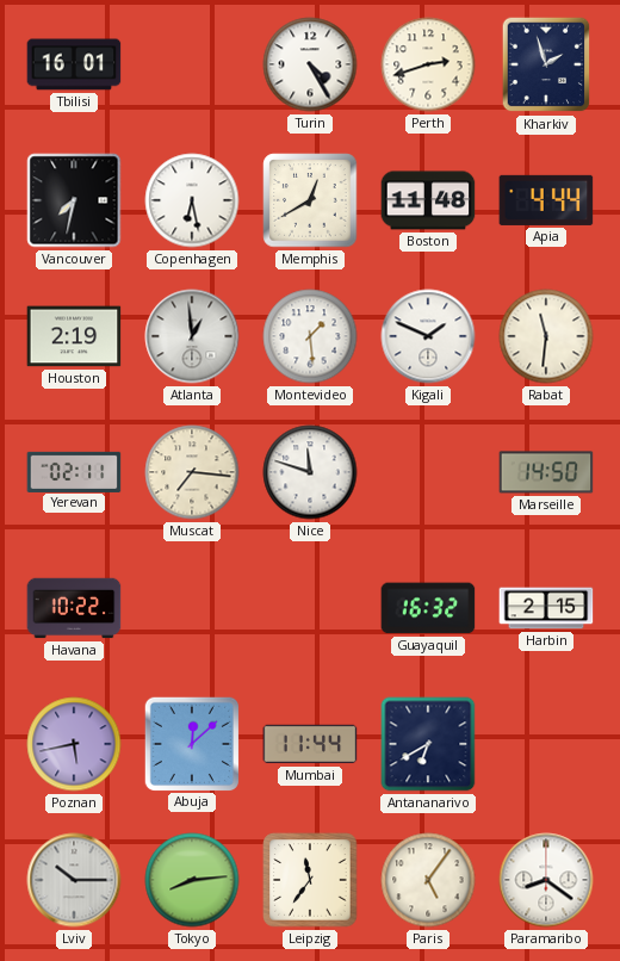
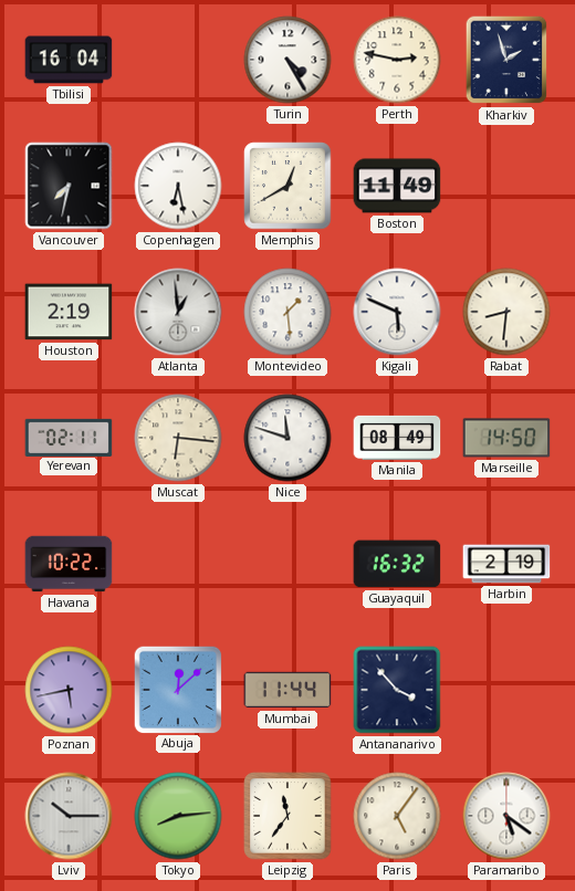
Tbilisi: 16:01 -> 16:04
Perth: 2:42 -> 2:47
Boston: 11:48 -> 11:49
Apia: 4:44 -> none
Kigali: 1:49 -> 5:49
Rabat: 11:31 -> 8:31
Muscat: 7:16 -> 6:16
Manila: none -> 08:49
Harbin: 2:15 -> 2:19
Antananarivo: 6:40 -> 3:53
Paramaribo: 8:21 -> 5:21
